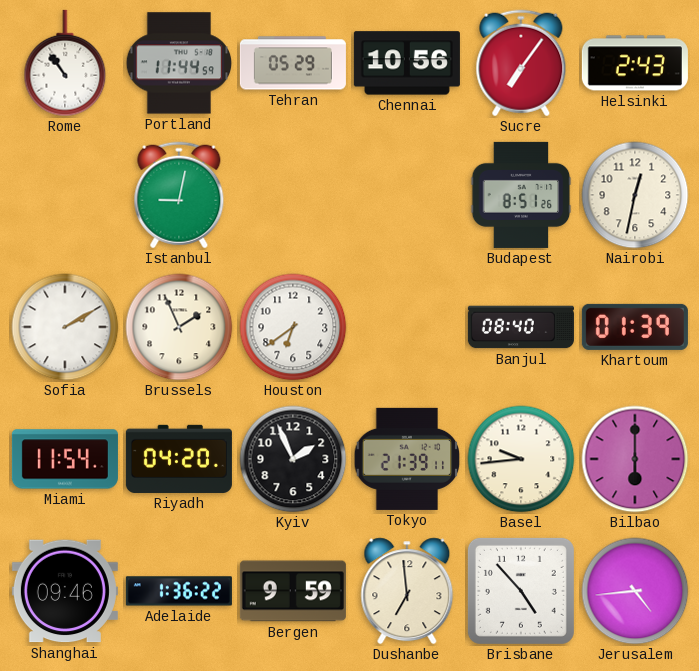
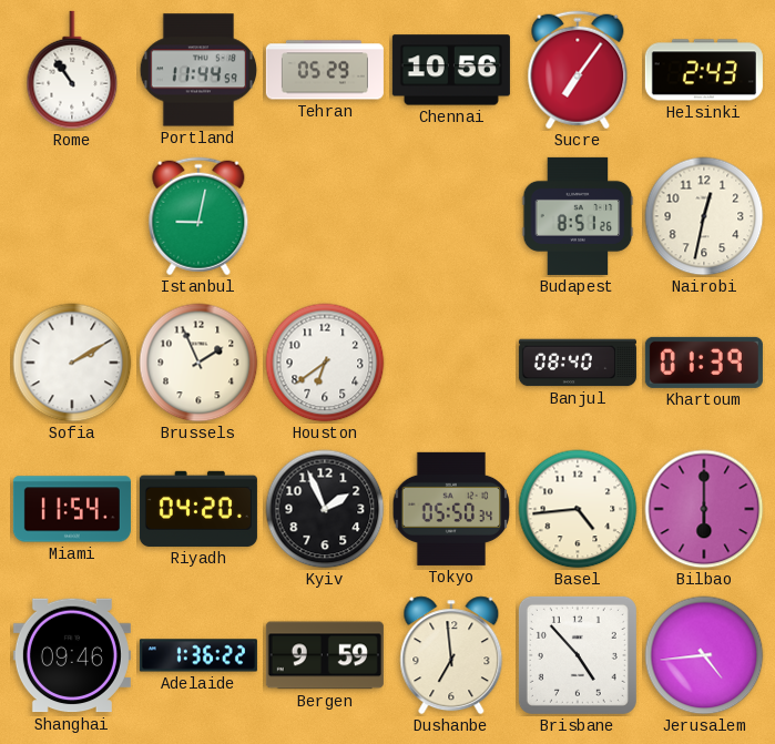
Tokyo: 21:39 -> 05:50
Basel: 9:44 -> 4:44
